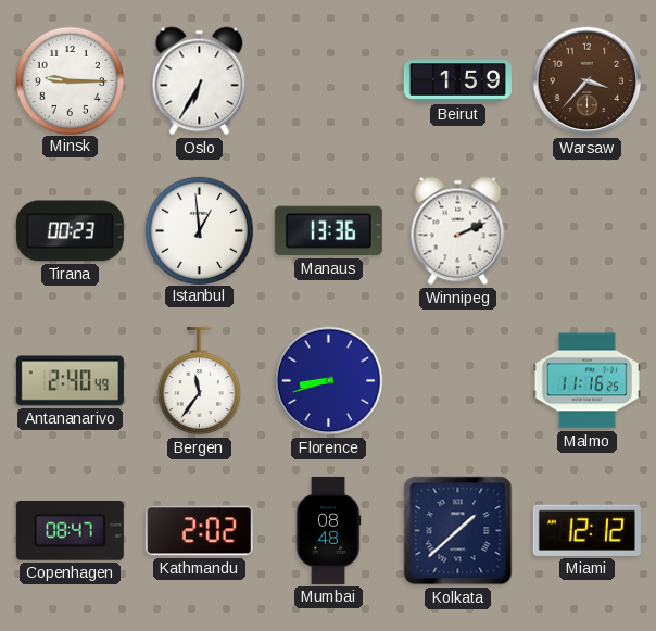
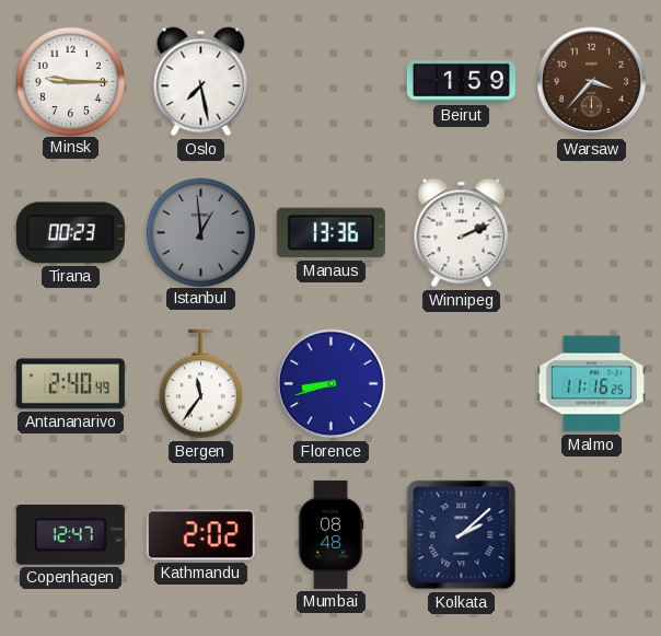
Oslo: 6:35 -> 7:28
Istanbul dial: white -> grey
Copenhagen: 08:47 -> 12:47
Kolkata: 1:38 -> 2:08
Miami: 12:12 -> none
